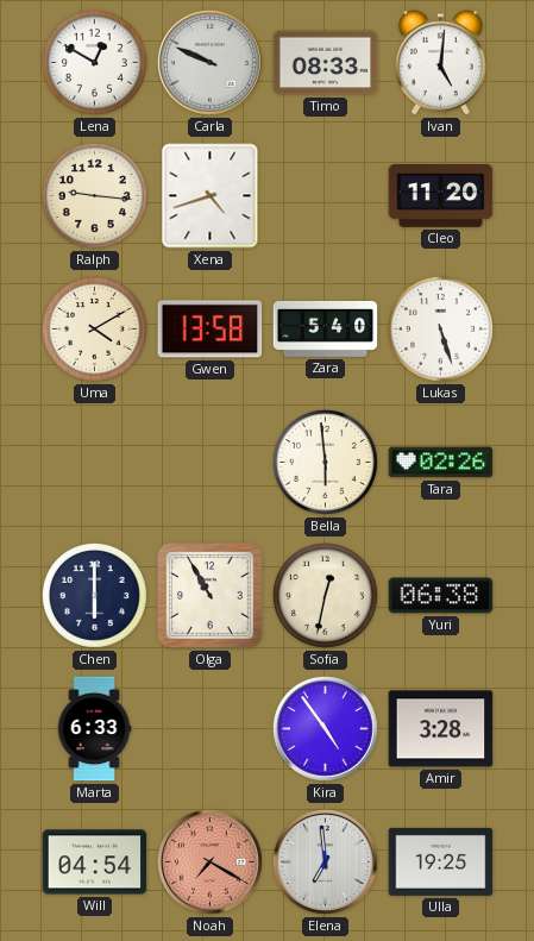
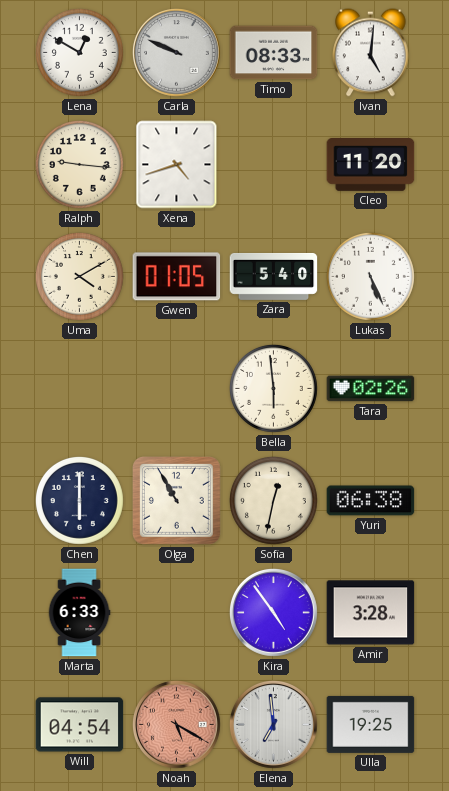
Gwen: 13:58 -> 01:05
Lukas: 5:27 -> 5:26
Noah: 7:20 -> 5:20
